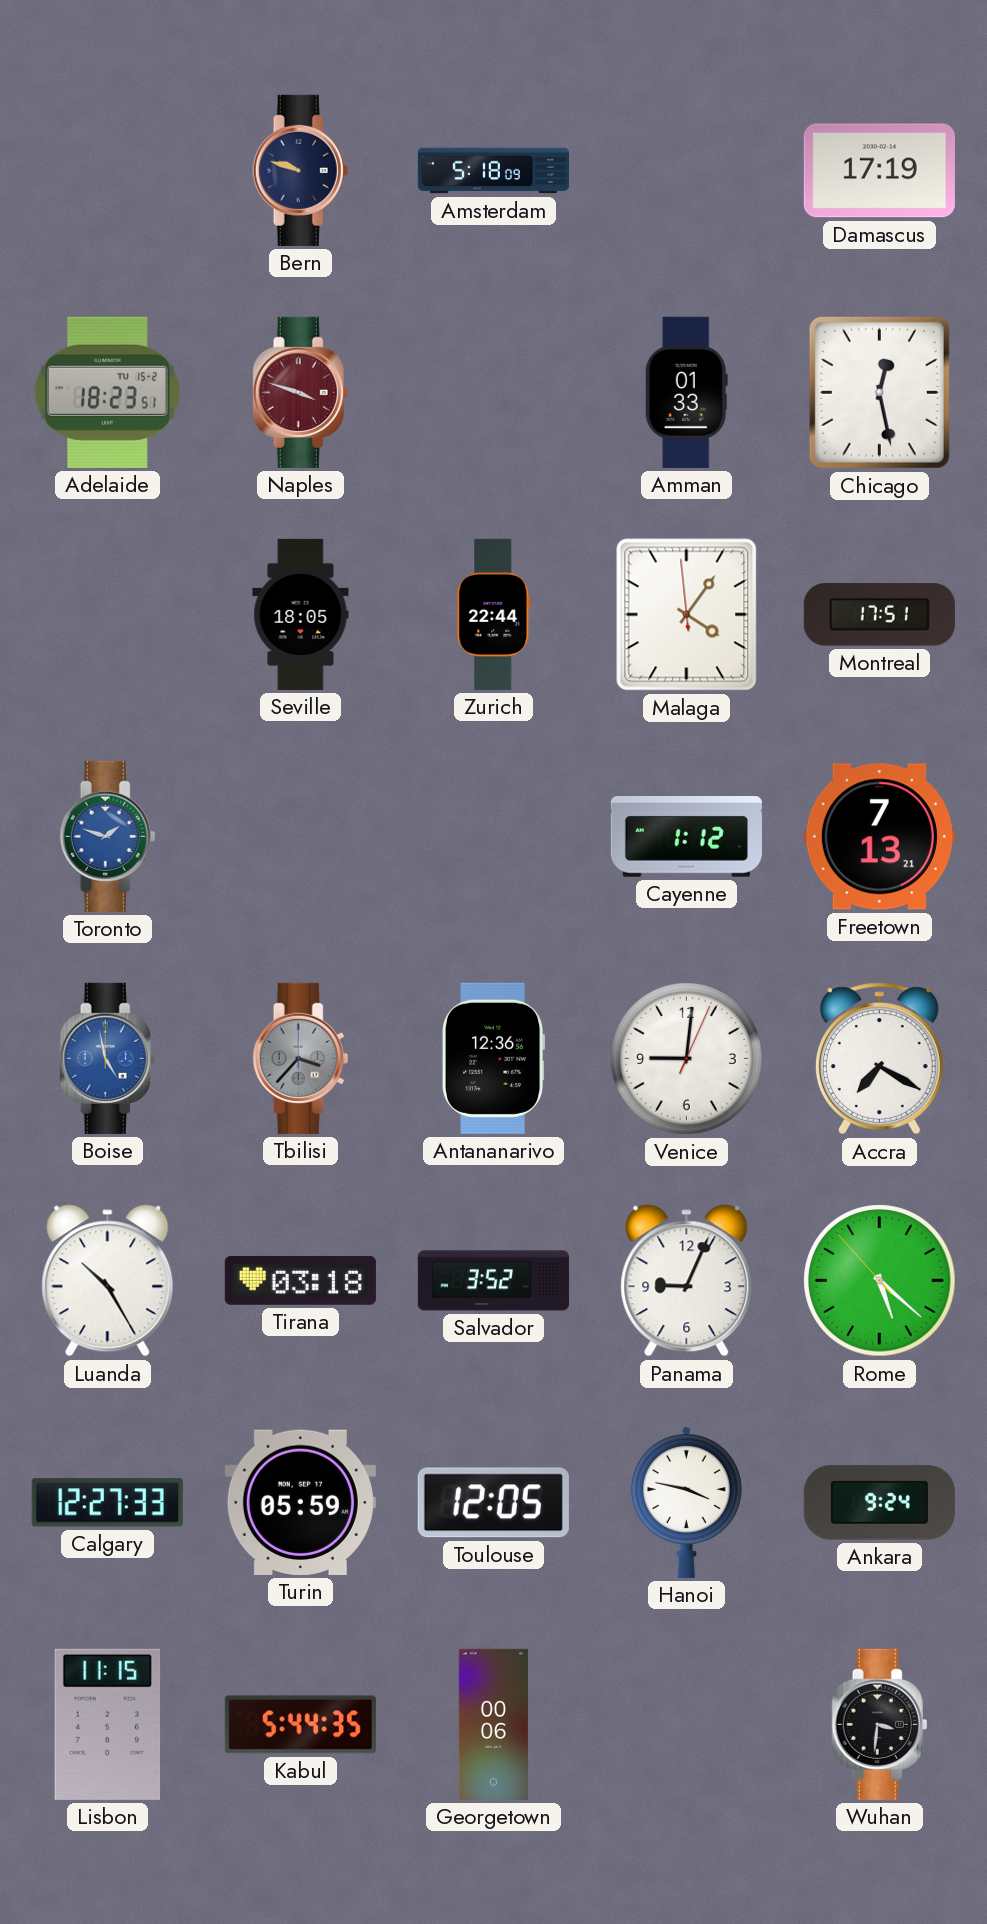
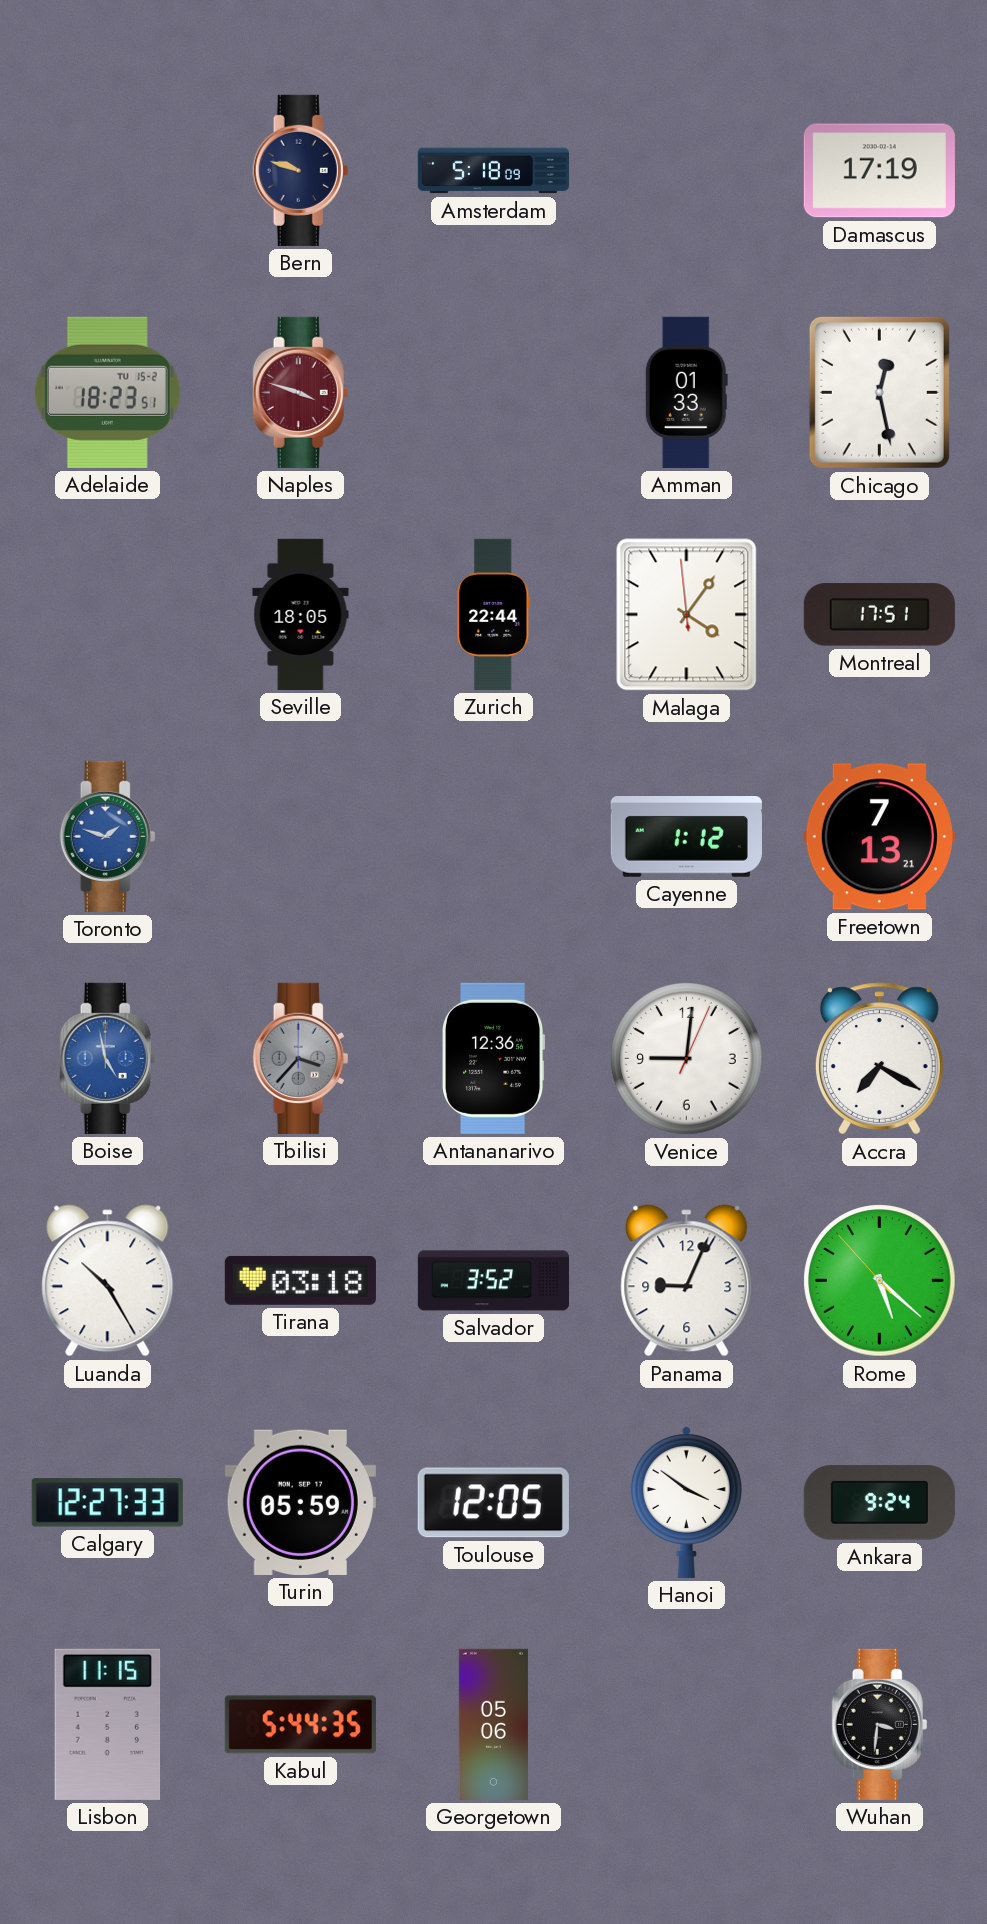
Hanoi: 3:47 -> 3:51
Georgetown: 00:06 -> 05:06
